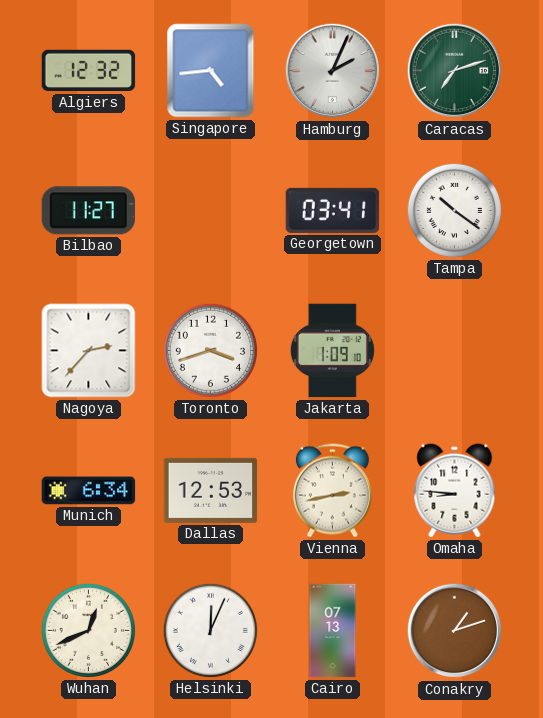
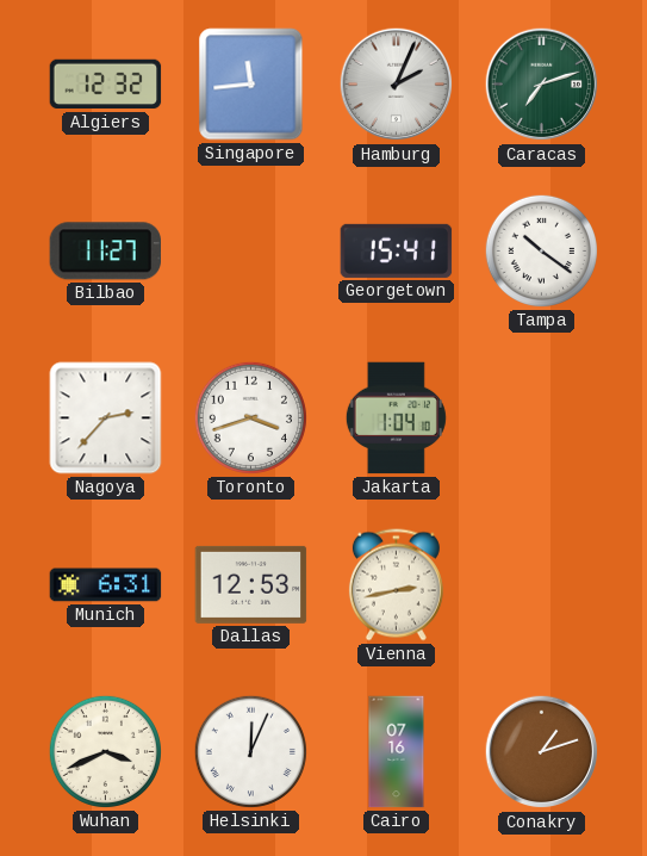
Singapore: 4:44 -> 11:44
Georgetown: 03:41 -> 15:41
Jakarta: 1:09 -> 1:04
Munich: 6:34 -> 6:31
Omaha: 8:46 -> none
Wuhan: 12:41 -> 3:41
Cairo: 07:13 -> 07:16
